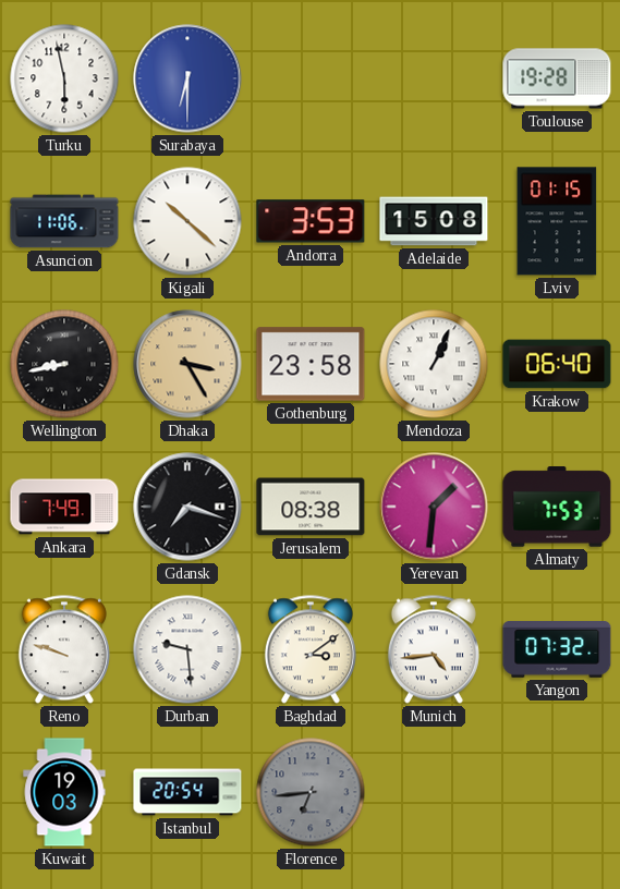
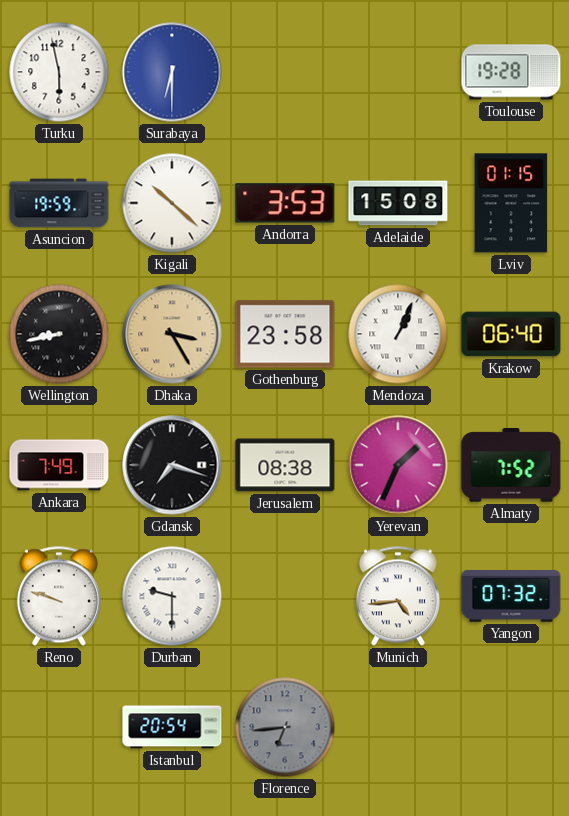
Asuncion: 11:06 -> 19:59
Yerevan: 1:31 -> 1:34
Almaty: 7:53 -> 7:52
Durban: 9:29 -> 9:30
Baghdad: 3:09 -> none
Kuwait: 19:03 -> none
